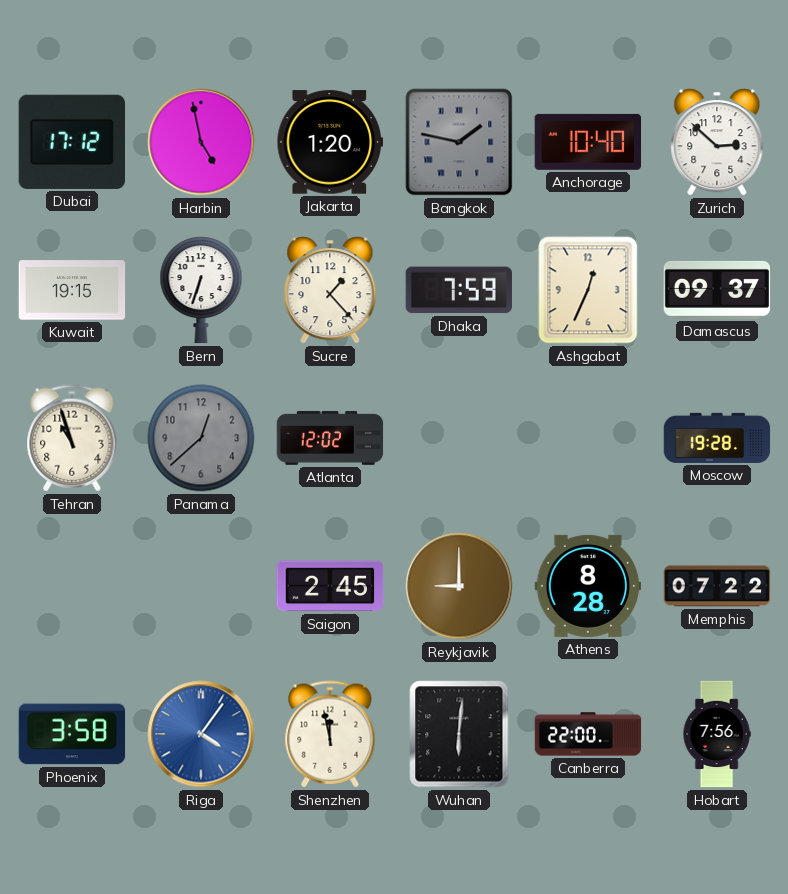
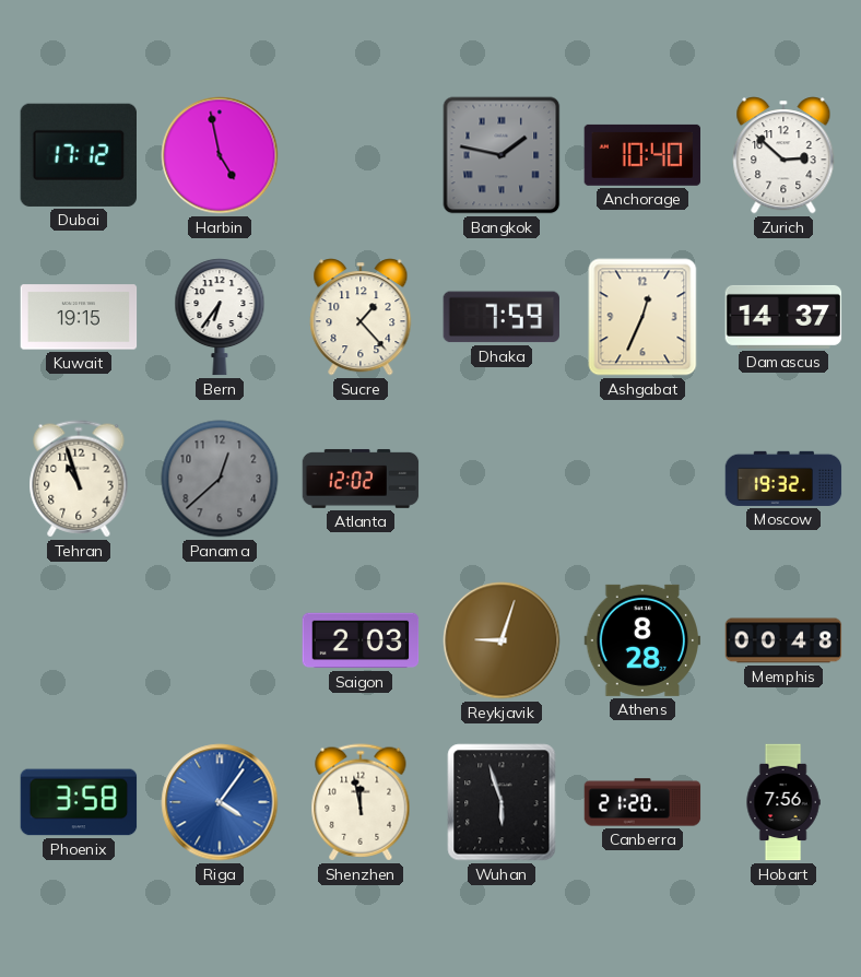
Jakarta: 1:20 -> none
Bern: 6:33 -> 6:36
Damascus: 09:37 -> 14:37
Moscow: 19:28 -> 19:32
Saigon: 2:45 -> 2:03
Reykjavik: 9:00 -> 9:03
Memphis: 07:22 -> 00:48
Wuhan: 6:01 -> 5:57
Canberra: 22:00 -> 21:20
